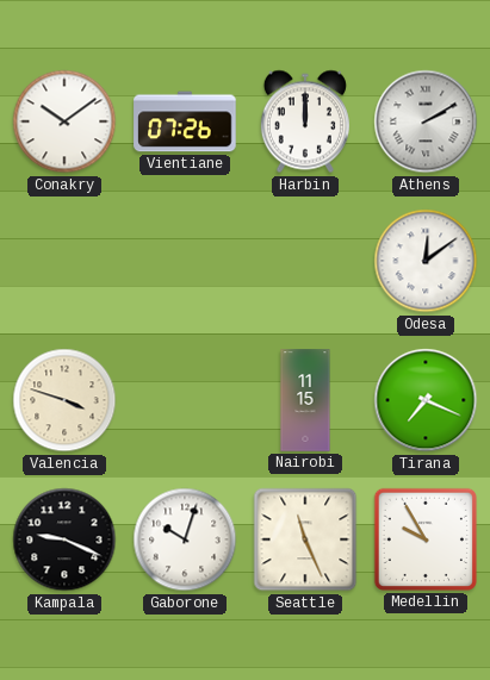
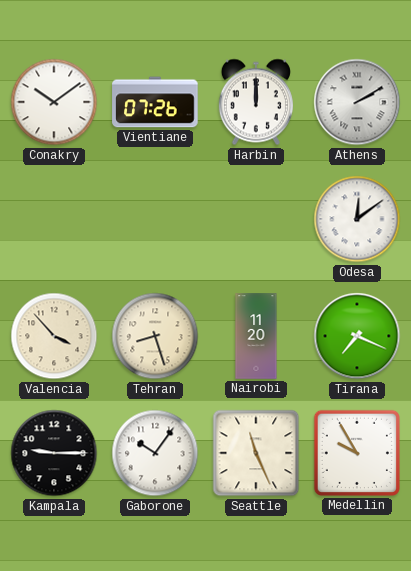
Valencia: 3:48 -> 3:53
Tehran: none -> 8:27
Nairobi: 11:15 -> 11:20
Kampala: 9:19 -> 9:15
Gaborone: 10:03 -> 10:06
